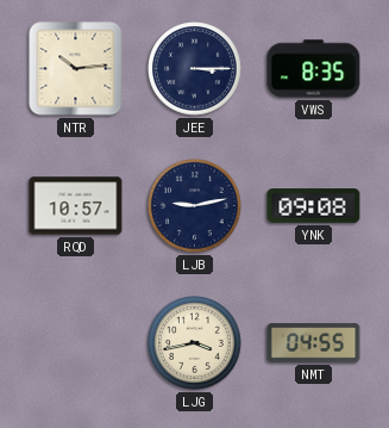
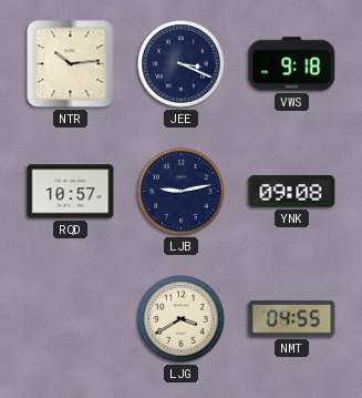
JEE: 3:15 -> 3:19
VWS: 8:35 -> 9:18
LJG: 3:43 -> 3:40
